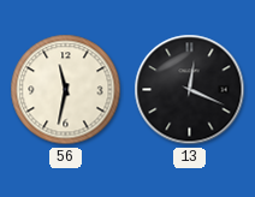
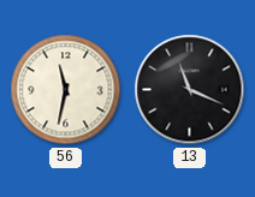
13: 12:19 -> 11:19
